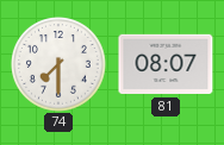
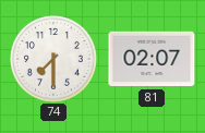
81: 08:07 -> 02:07
